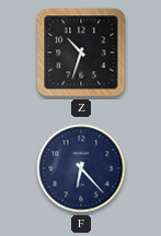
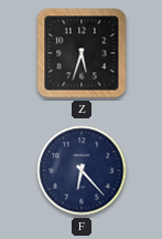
Z: 10:33 -> 5:33
